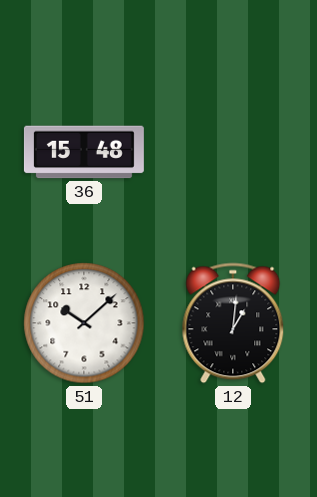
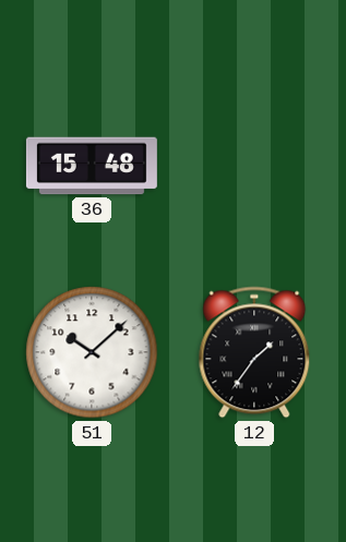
12: 1:01 -> 1:36
